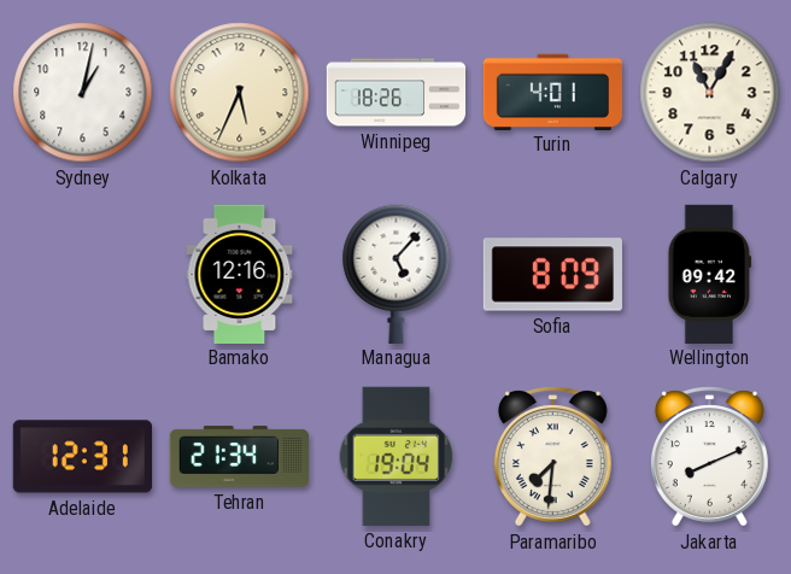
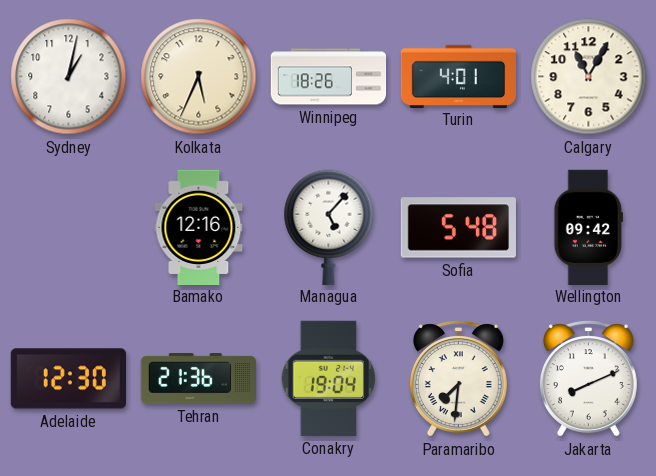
Sofia: 8:09 -> 5:48
Adelaide: 12:31 -> 12:30
Tehran: 21:34 -> 21:36
